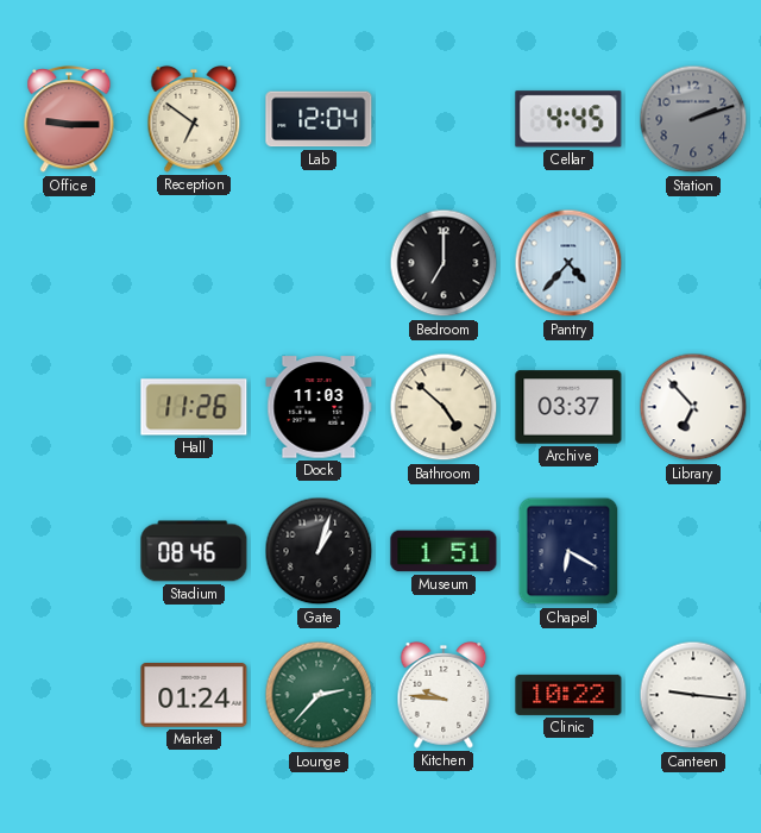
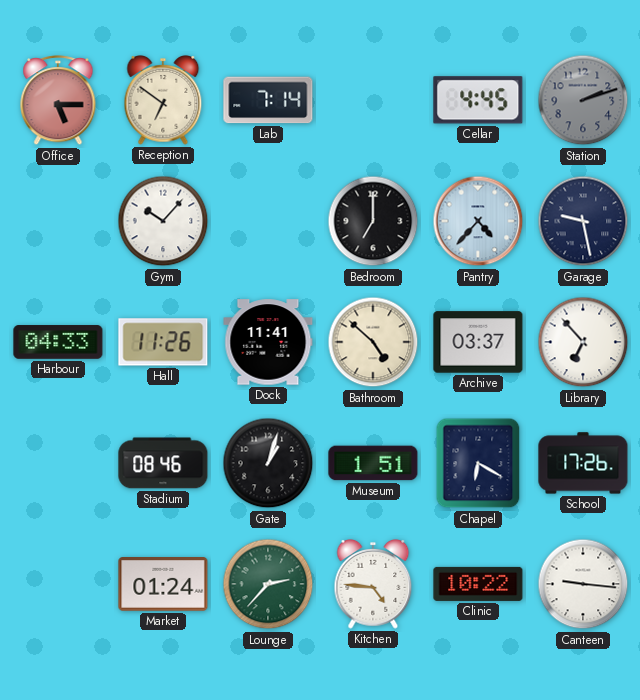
Office: 9:15 -> 5:15
Lab: 12:04 -> 7:14
Gym: none -> 10:07
Garage: none -> 9:28
Harbour: none -> 04:33
Dock: 11:03 -> 11:41
School: none -> 17:26
Kitchen: 9:46 -> 4:46
